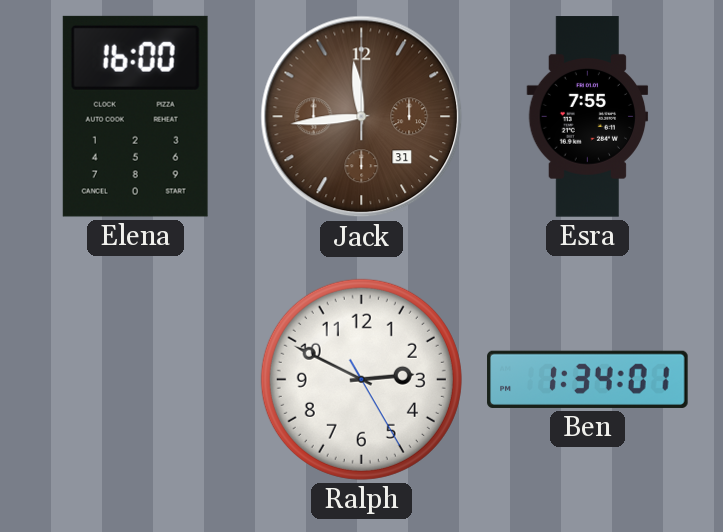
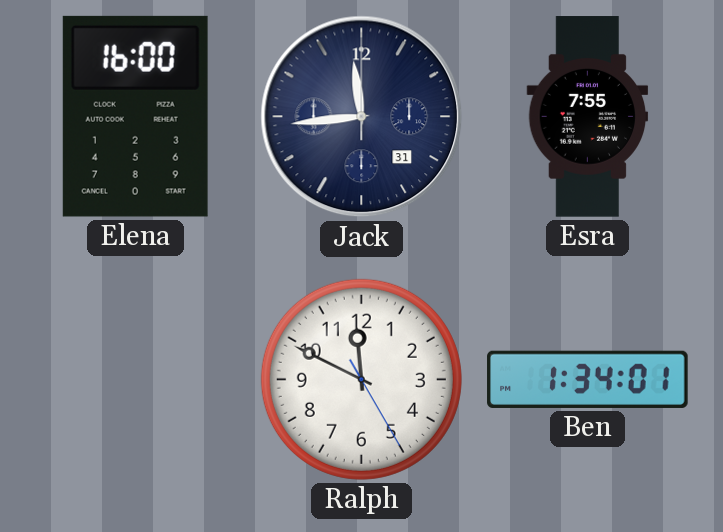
Jack dial: brown -> navy
Ralph: 2:49 -> 11:49
